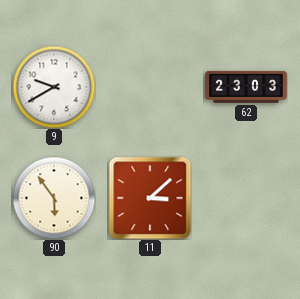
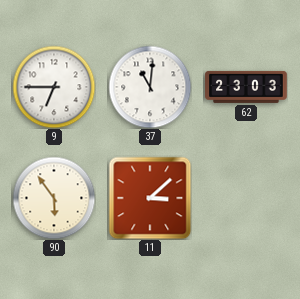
9: 9:40 -> 6:45
37: none -> 11:01
